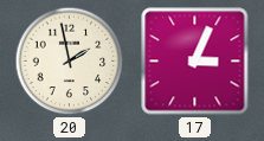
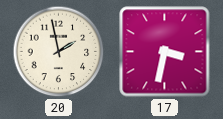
17: 3:04 -> 3:32
